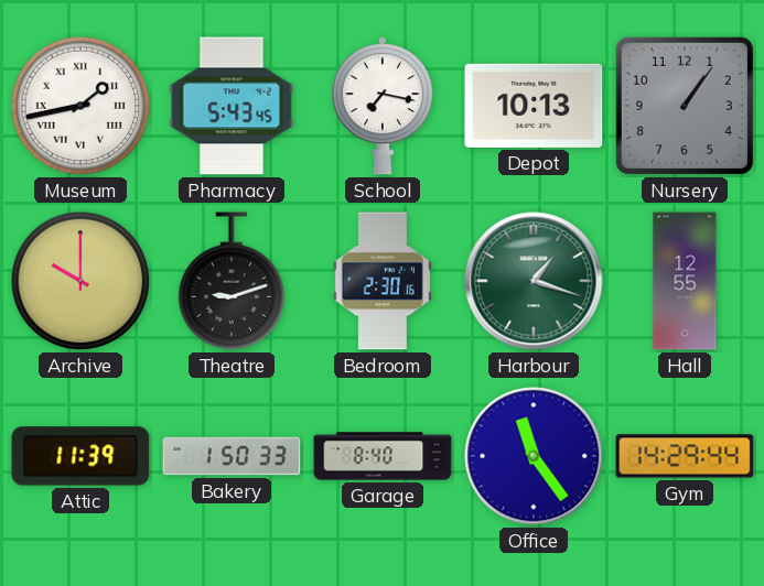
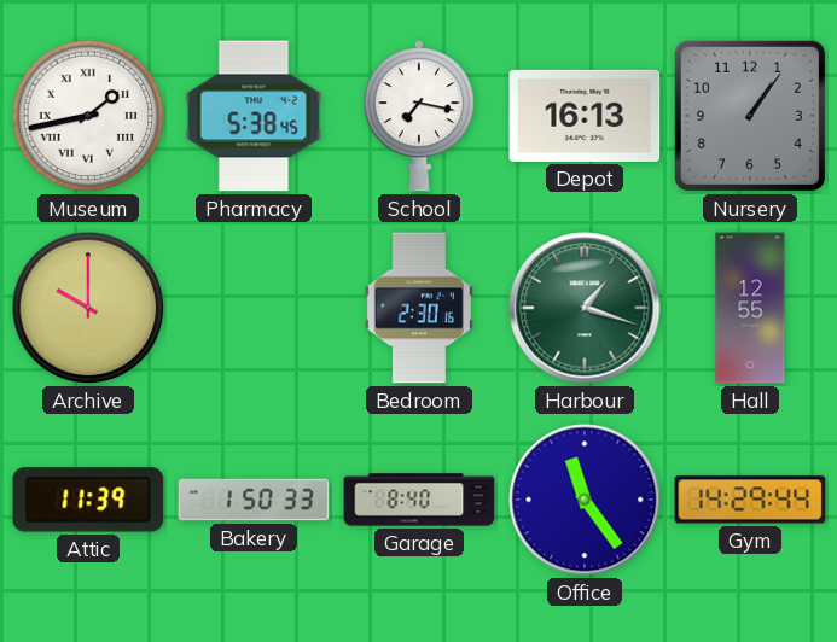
Pharmacy: 5:43 -> 5:38
Depot: 10:13 -> 16:13
Theatre: 9:12 -> none
